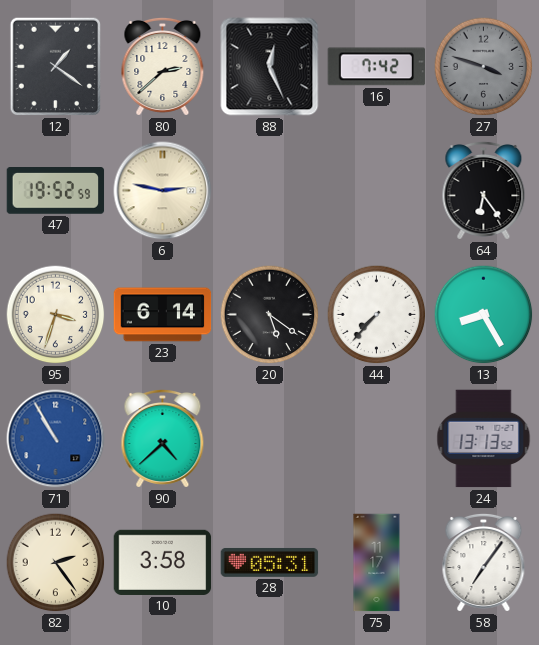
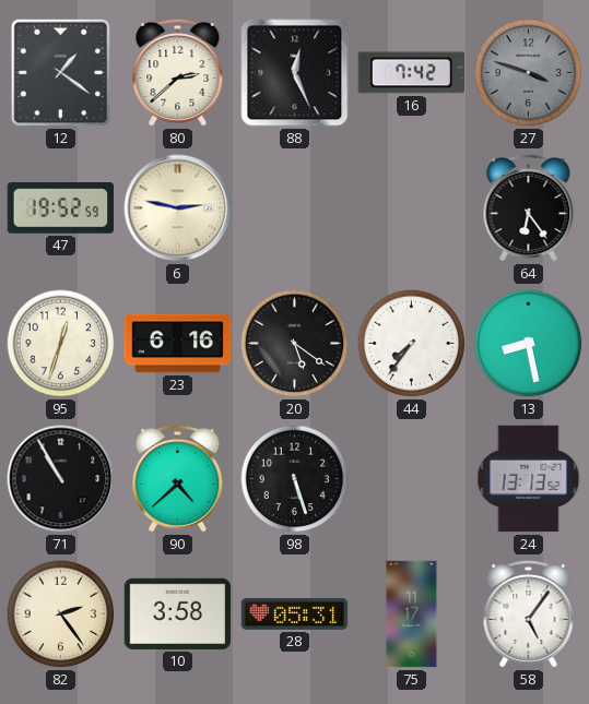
95: 3:33 -> 12:33
23: 6:14 -> 6:16
44: 7:37 -> 7:36
13: 8:25 -> 8:28
71 dial: blue -> black
98: none -> 5:27
58: 7:06 -> 5:06
